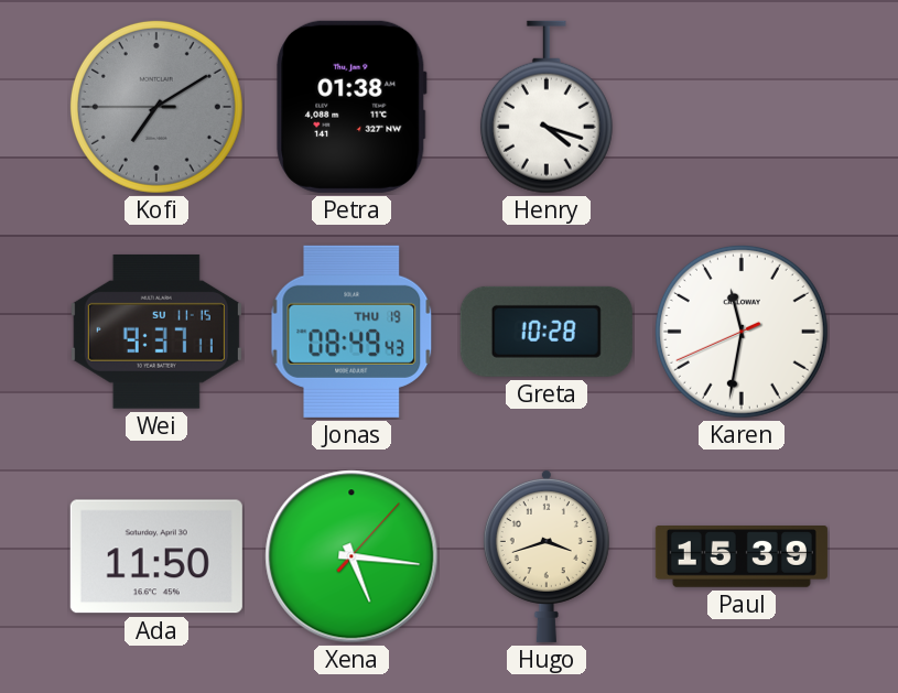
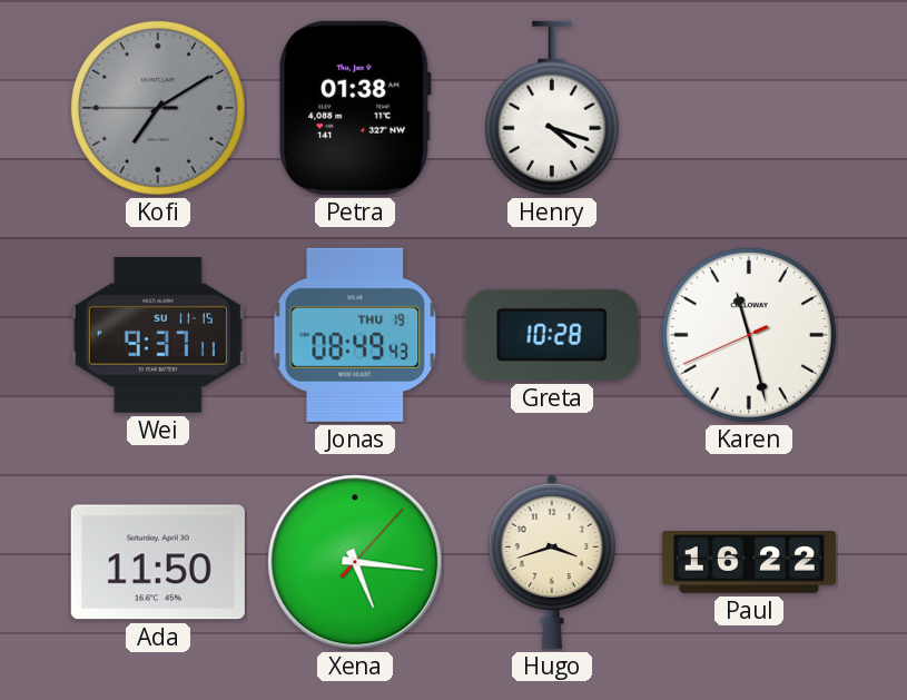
Karen: 11:31 -> 11:27
Paul: 15:39 -> 16:22
